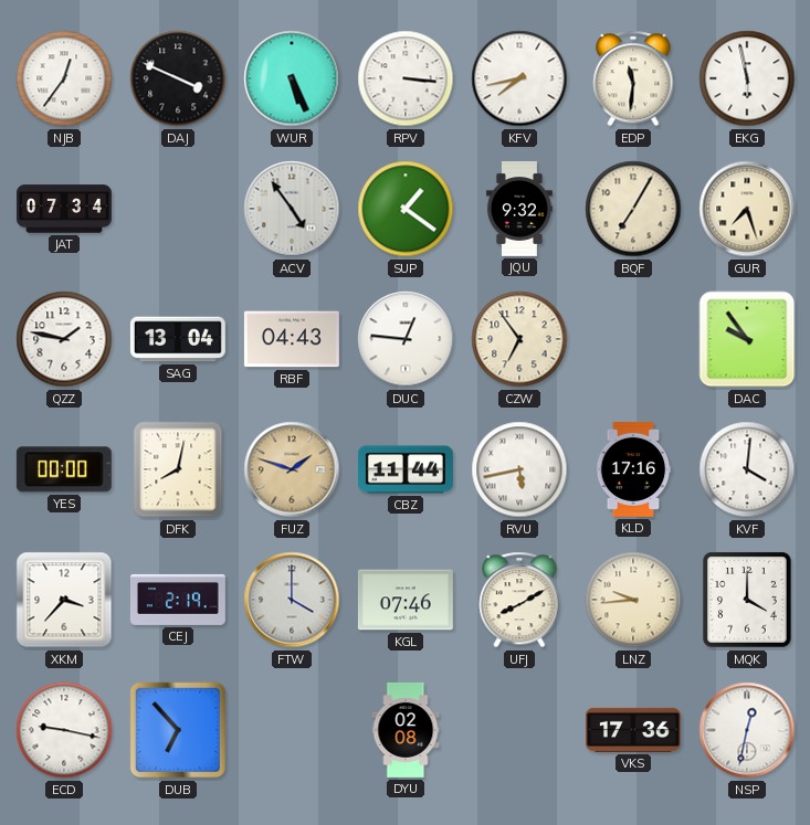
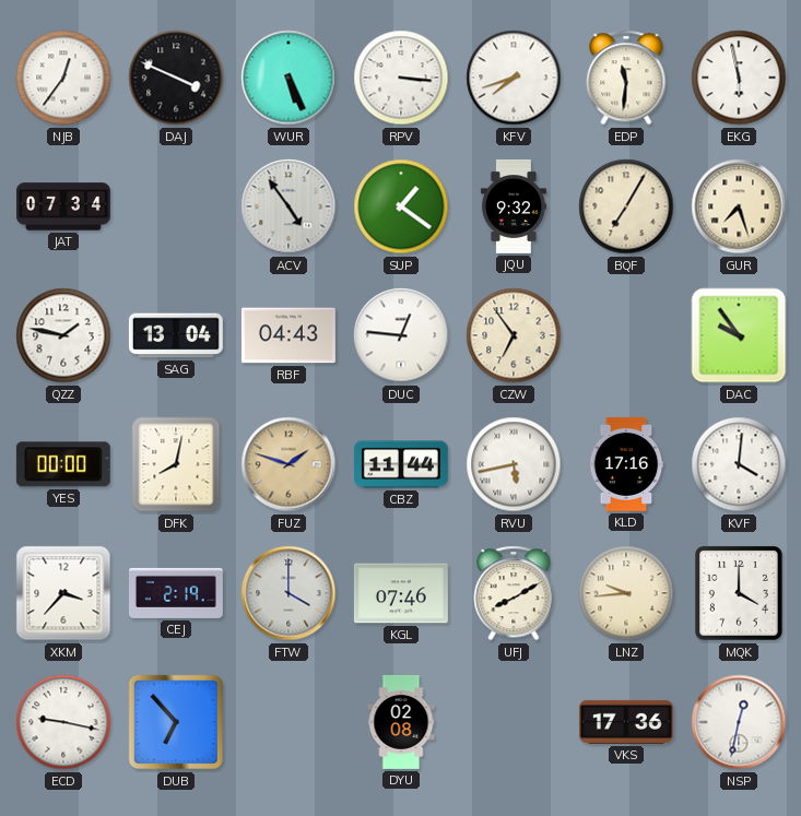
KFV: 7:43 -> 7:42
